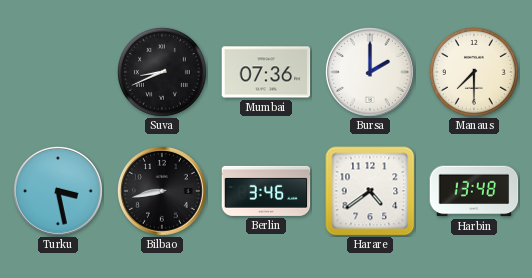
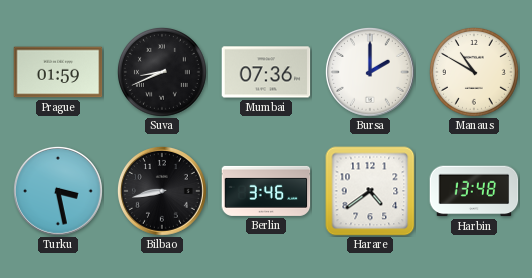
Prague: none -> 01:59
Manaus: 7:30 -> 10:50
